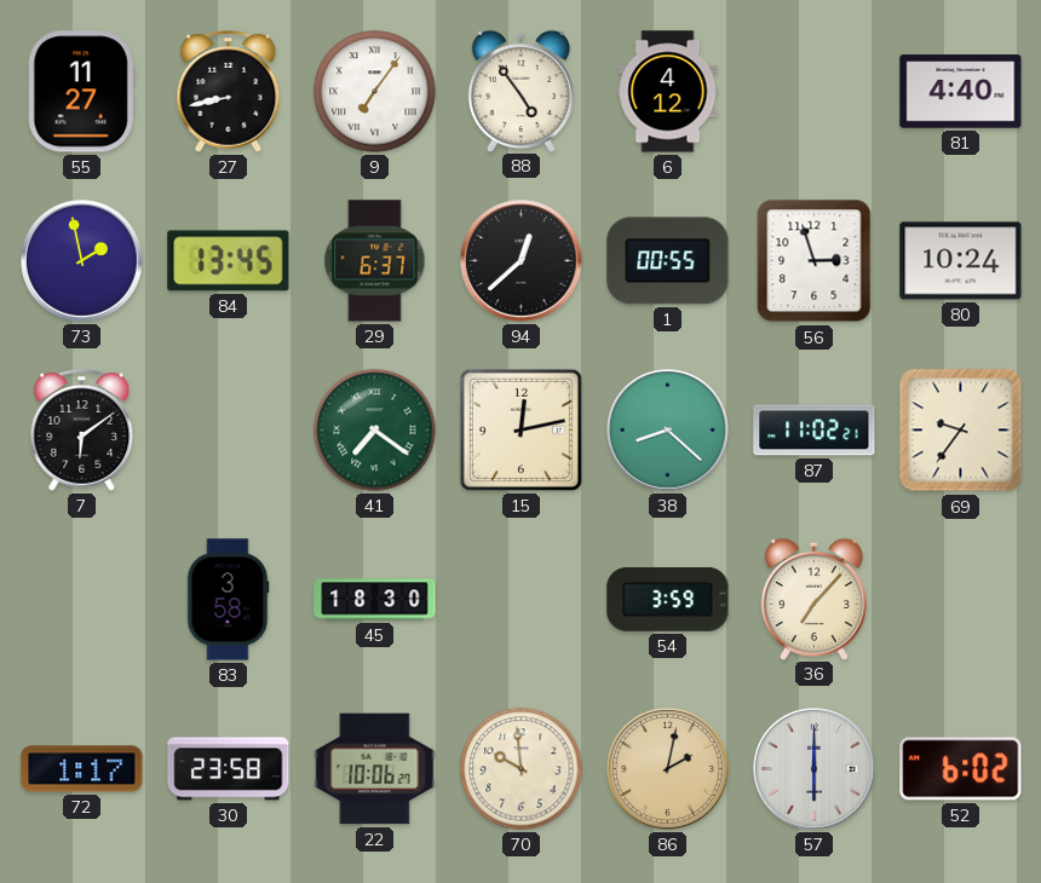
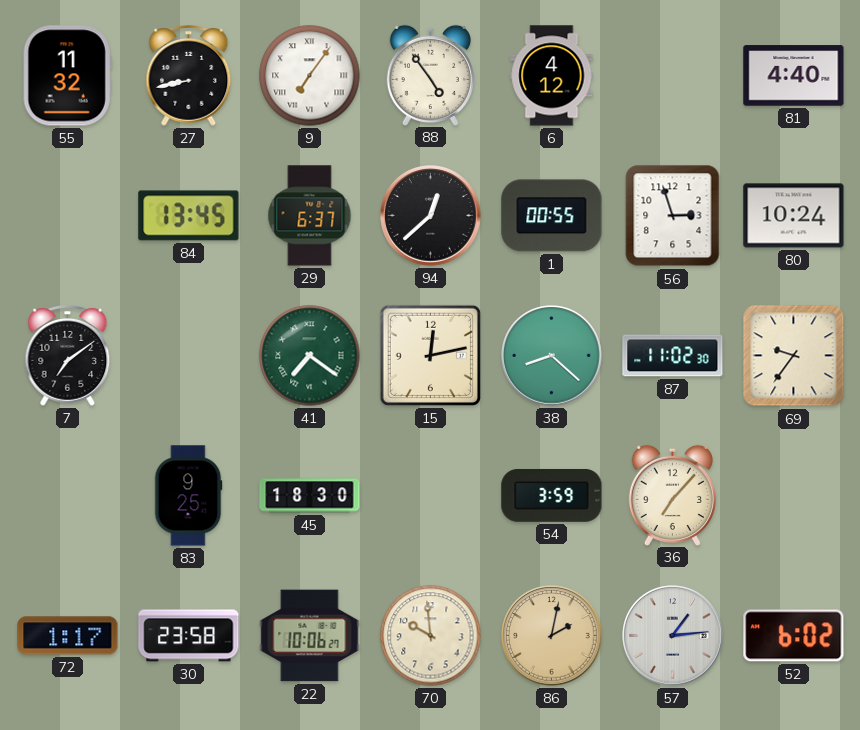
55: 11:27 -> 11:32
73: 1:58 -> none
7: 6:09 -> 7:09
87: 11:02:21 -> 11:02:30
83: 3:58 -> 9:25
57: 6:00 -> 1:14
